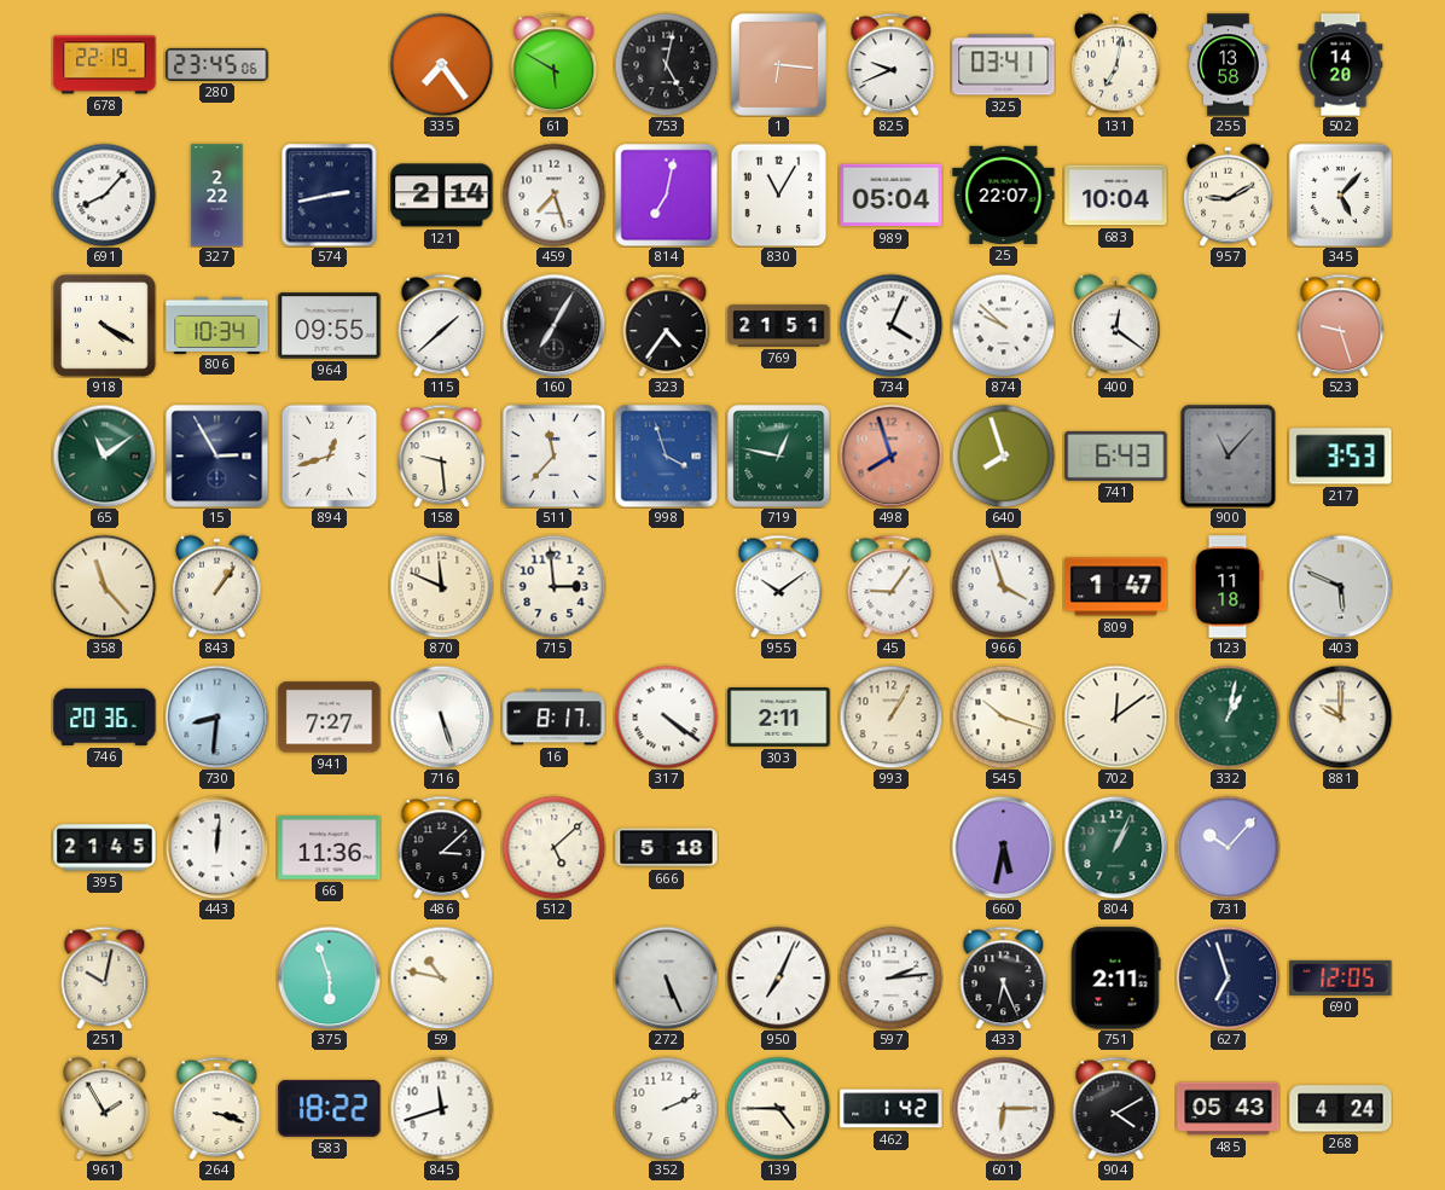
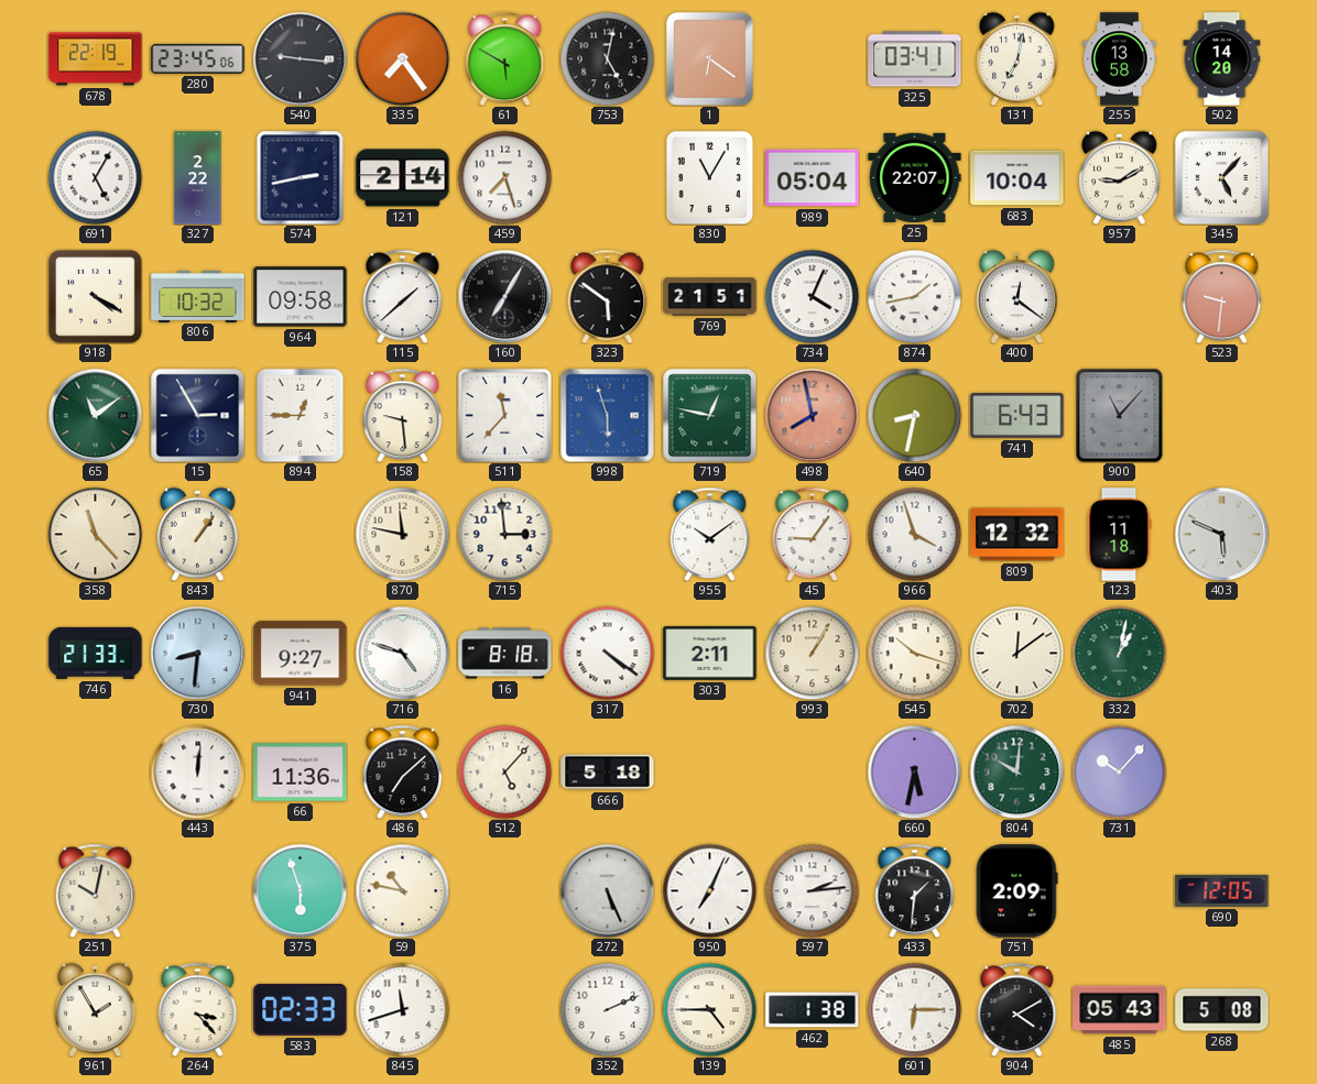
540: none -> 9:16
1: 6:16 -> 6:21
825: 9:41 -> none
691: 8:07 -> 5:05
814: 7:02 -> none
806: 10:34 -> 10:32
964: 09:55 -> 09:58
323: 4:36 -> 5:51
874: 9:52 -> 1:43
523: 9:27 -> 9:31
894: 12:42 -> 12:45
998: 3:57 -> 5:57
498: 7:57 -> 7:58
640: 7:57 -> 8:32
217: 3:53 -> none
870: 11:49 -> 11:47
809: 1:47 -> 12:32
746: 20:36 -> 21:33
941: 7:27 -> 9:27
716: 5:27 -> 4:48
16: 8:17 -> 8:18
881: 10:00 -> none
395: 21:45 -> none
486: 3:08 -> 7:08
512: 5:08 -> 5:07
804: 1:04 -> 10:01
433: 6:26 -> 1:31
751: 2:11 -> 2:09
627: 6:57 -> none
264: 3:18 -> 3:23
583: 18:22 -> 02:33
462: 1:42 -> 1:38
268: 4:24 -> 5:08
